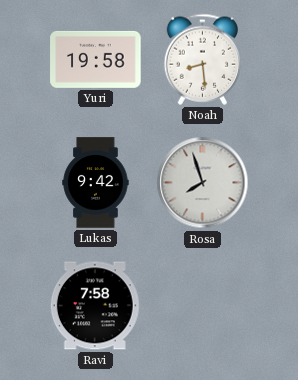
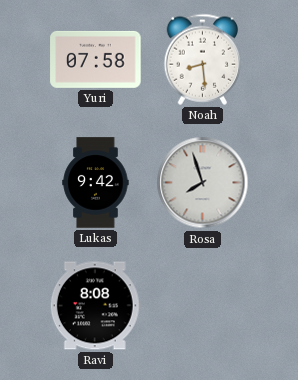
Yuri: 19:58 -> 07:58
Ravi: 7:58 -> 8:08
